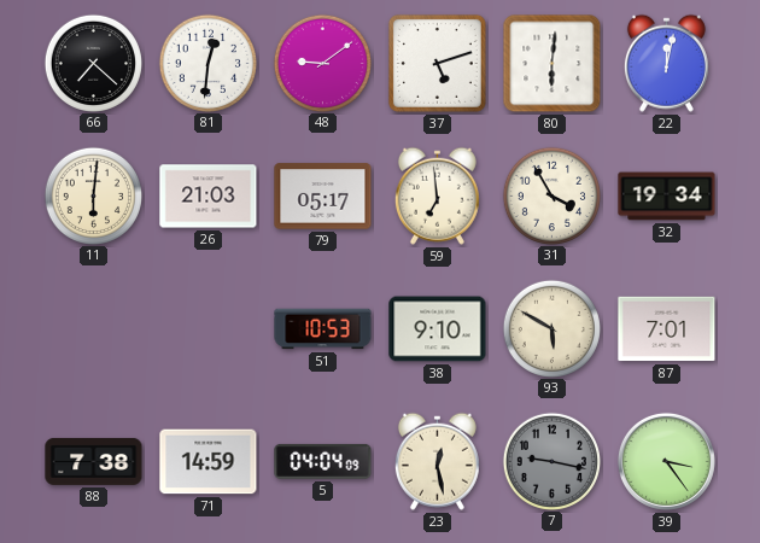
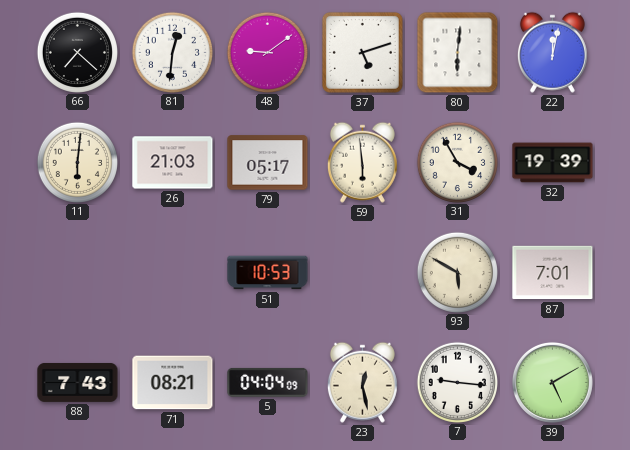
59: 6:59 -> 5:59
32: 19:34 -> 19:39
38: 9:10 -> none
88: 7:38 -> 7:43
71: 14:59 -> 08:21
7: 9:17 -> 9:16
7 dial: grey -> white
39: 3:24 -> 5:10
